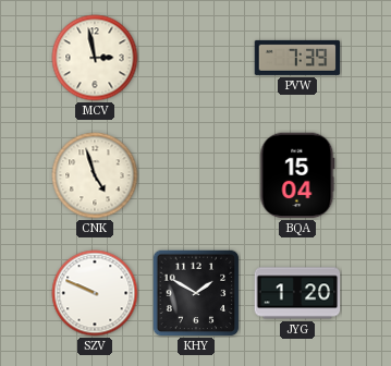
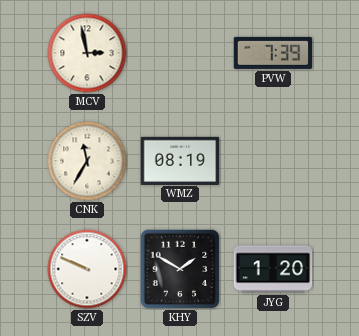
CNK: 4:57 -> 11:35
WMZ: none -> 08:19
BQA: 15:04 -> none
